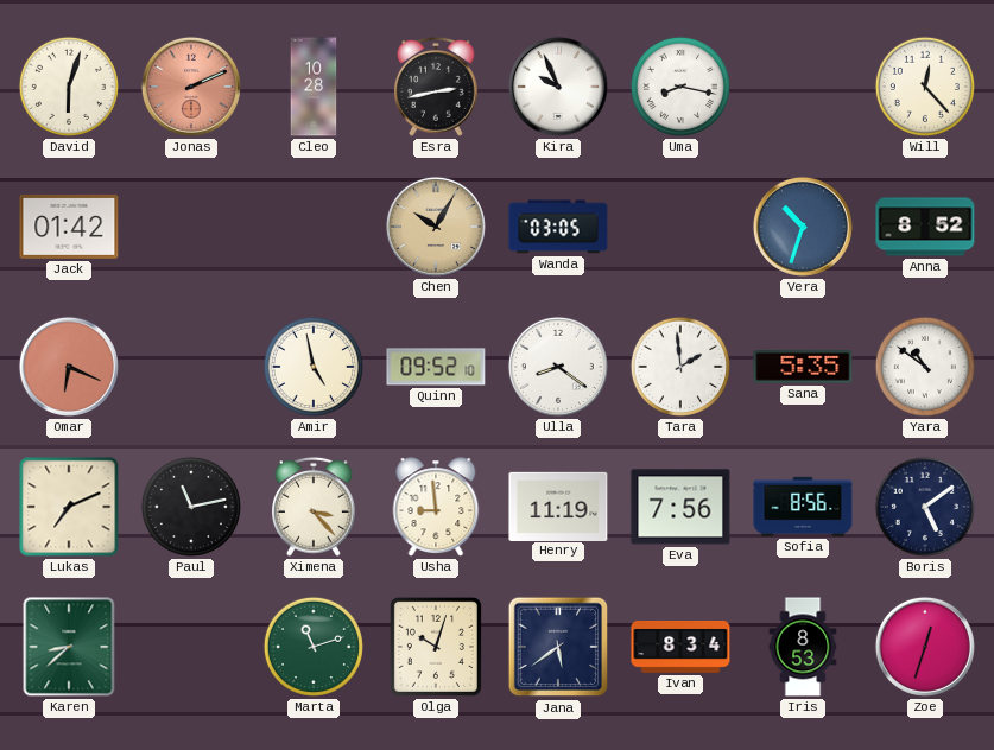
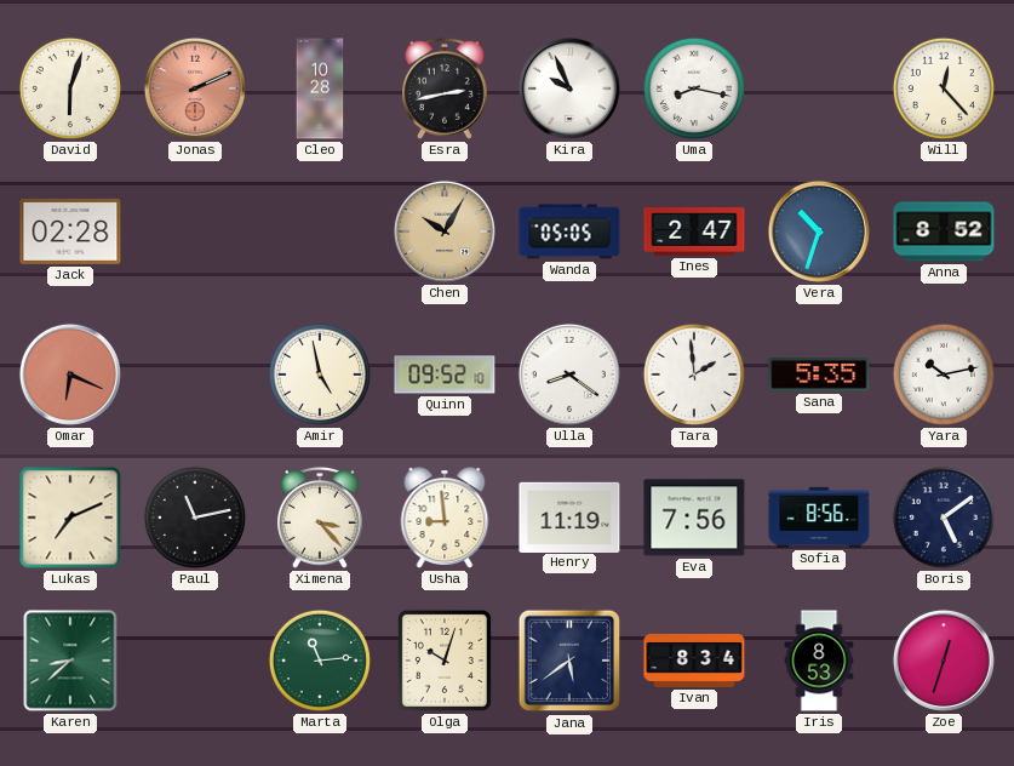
Jack: 01:42 -> 02:28
Wanda: 03:05 -> 05:05
Ines: none -> 2:47
Yara: 10:51 -> 10:13
Marta: 11:12 -> 11:14
